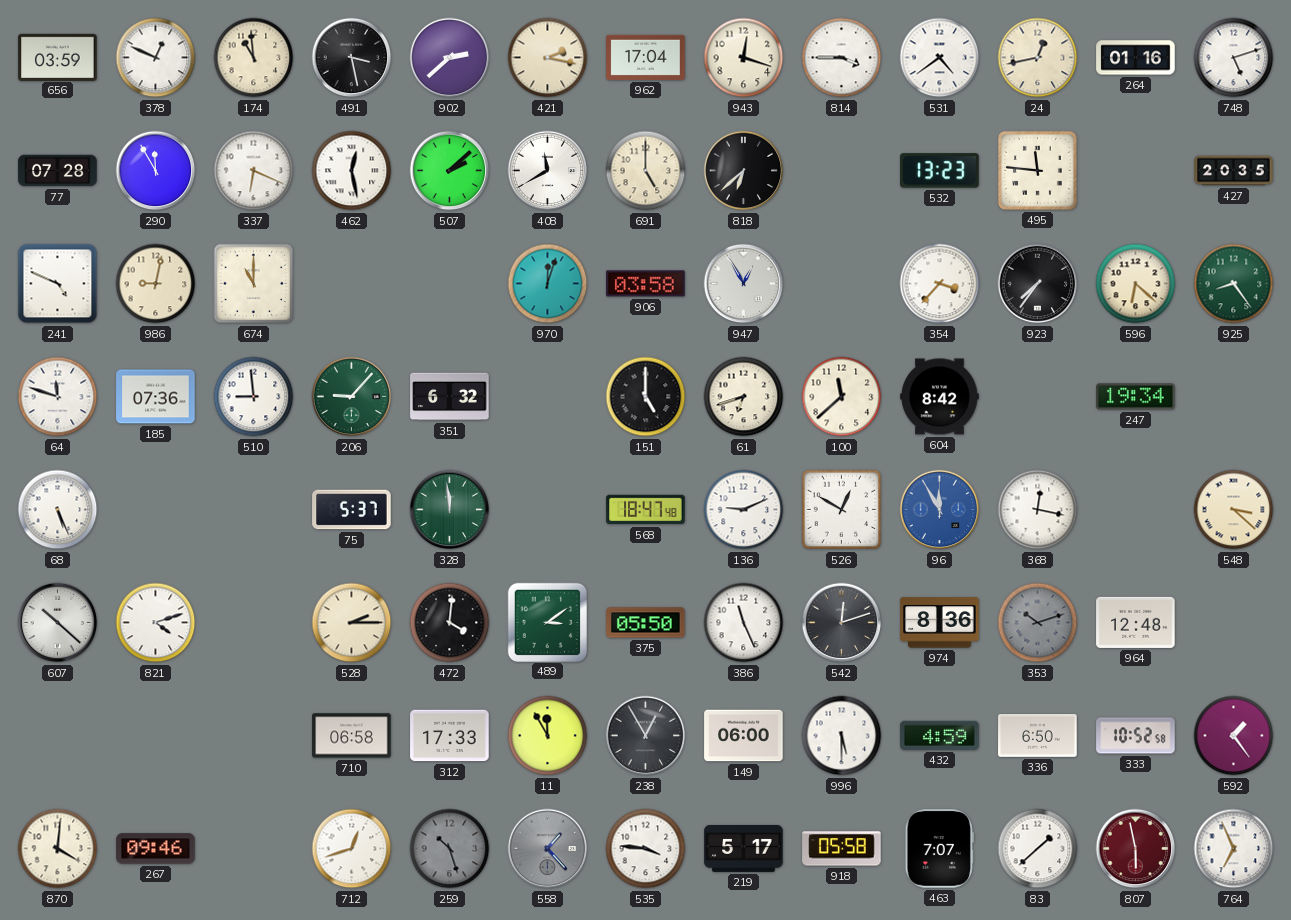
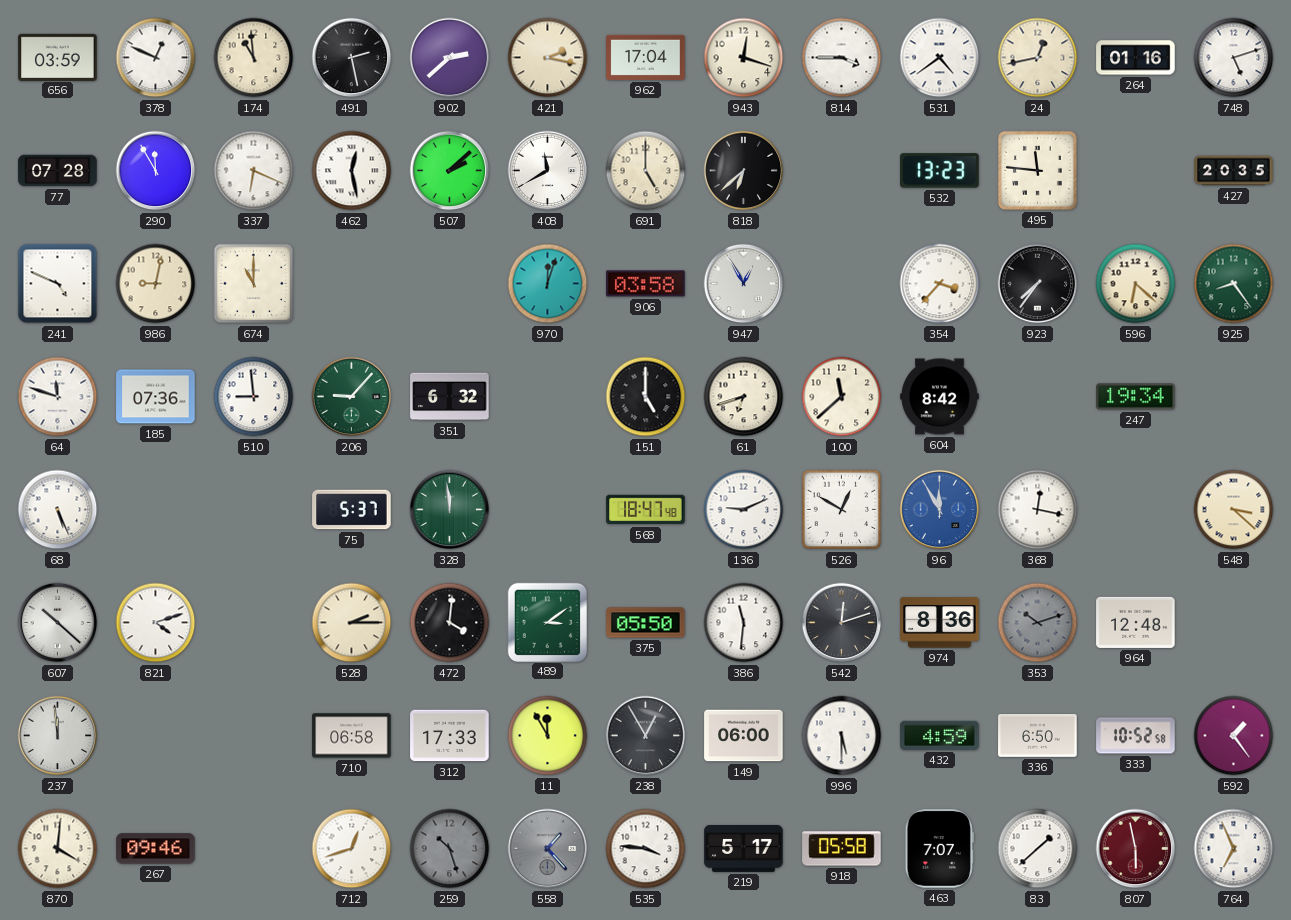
491: 3:28 -> 2:28
386: 11:26 -> 11:31
237: none -> 11:59
